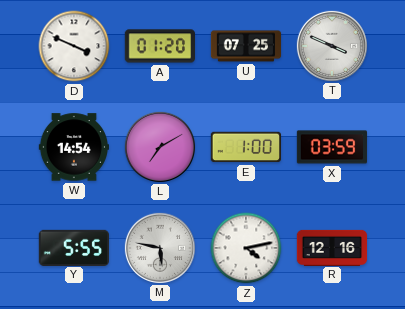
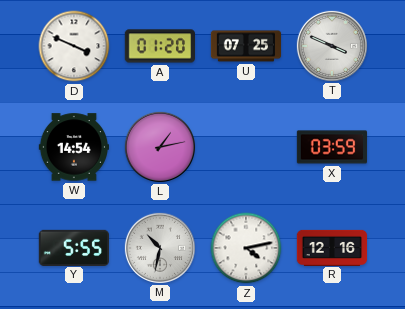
L: 7:10 -> 1:13
E: 1:00 -> none
M: 5:47 -> 10:32
